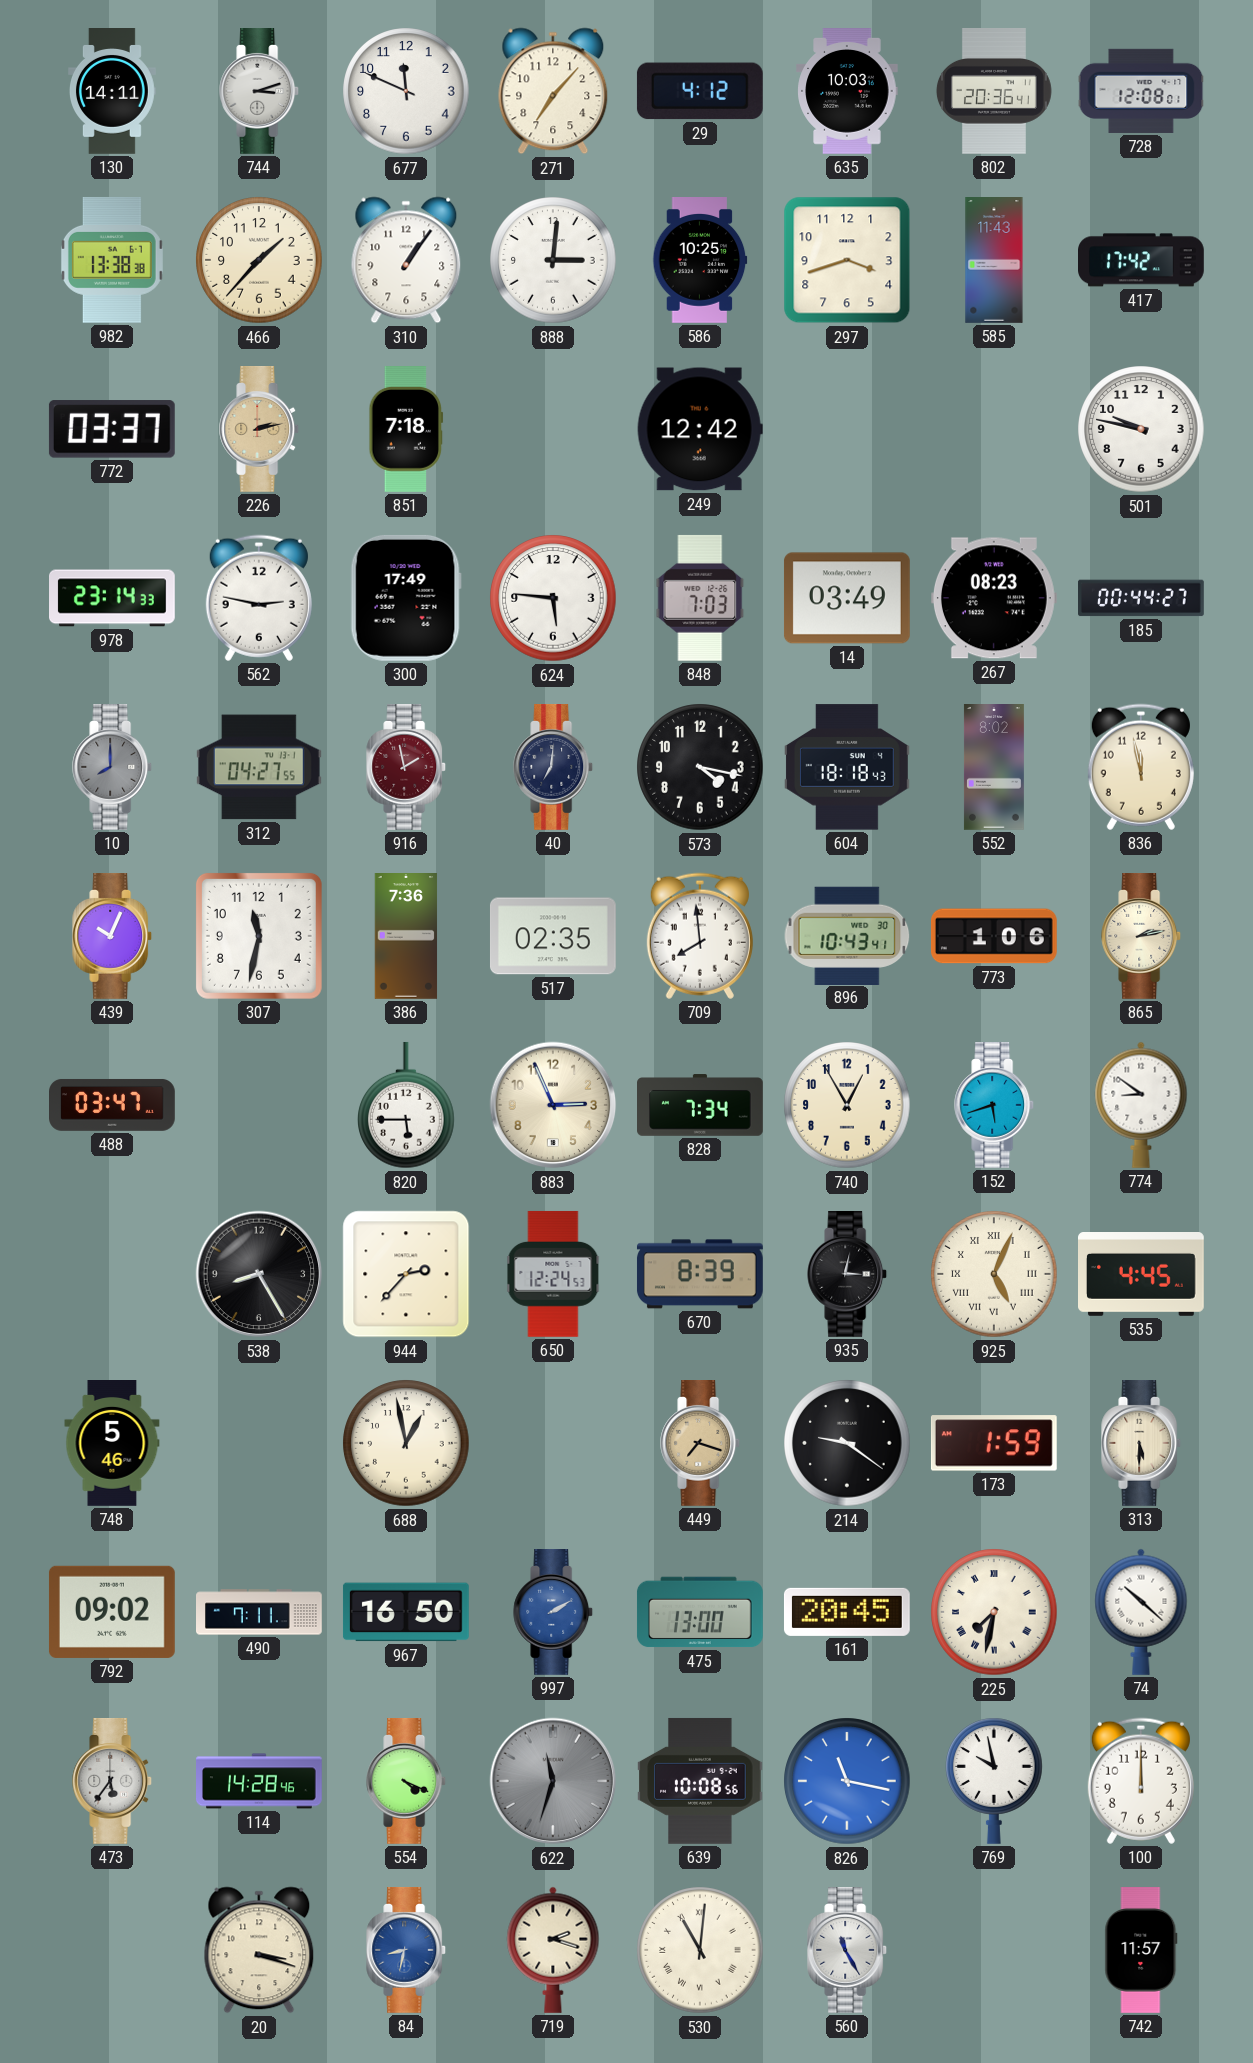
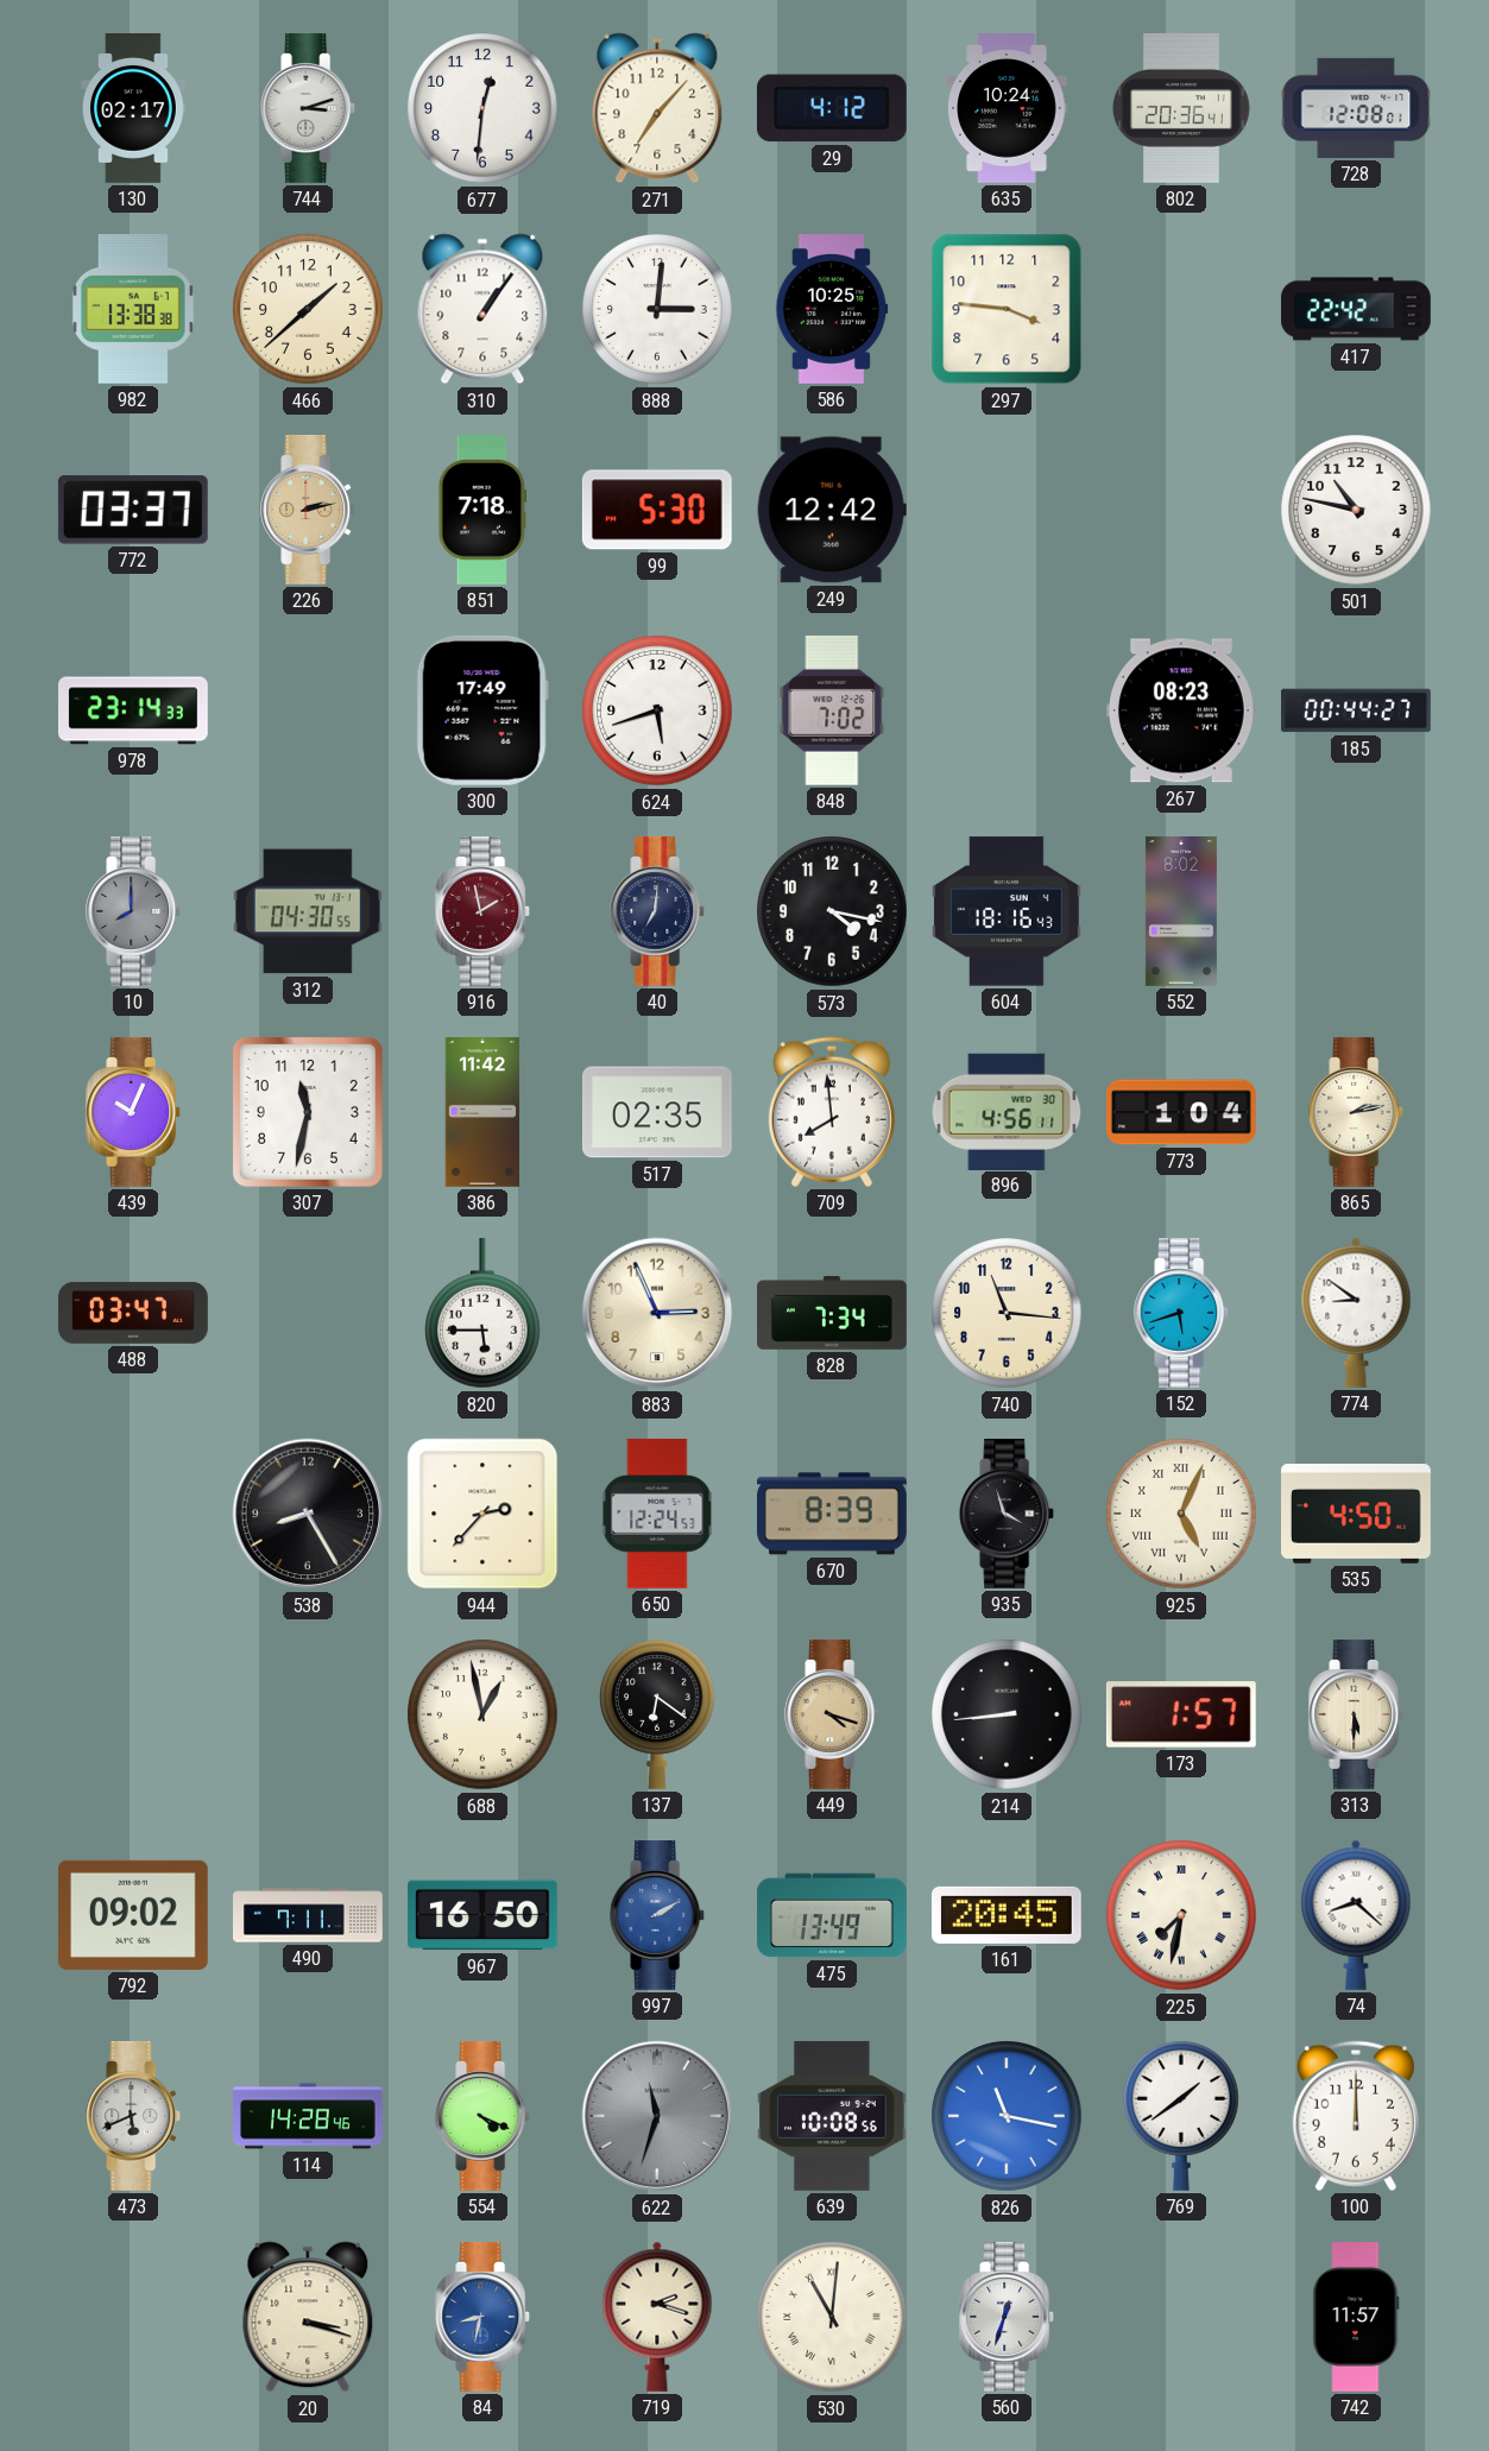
130: 14:11 -> 02:17
677: 11:49 -> 12:31
635: 10:03 -> 10:24
466: 1:37 -> 1:38
297: 3:42 -> 3:46
585: 11:43 -> none
417: 17:42 -> 22:42
99: none -> 5:30
501: 9:47 -> 10:47
562: 2:47 -> none
624: 5:46 -> 5:42
848: 7:03 -> 7:02
14: 03:49 -> none
312: 04:27 -> 04:30
604: 18:18 -> 18:16
836: 11:58 -> none
386: 7:36 -> 11:42
896: 10:43 -> 4:56
773: 1:06 -> 1:04
740: 12:55 -> 11:16
935: 3:02 -> 3:57
535: 4:45 -> 4:50
748: 5:46 -> none
137: none -> 6:21
449: 7:18 -> 4:18
214: 9:21 -> 8:44
173: 1:59 -> 1:57
475: 13:00 -> 13:49
74: 10:22 -> 8:22
473: 5:36 -> 5:41
769: 9:58 -> 1:39
560: 11:25 -> 12:33
